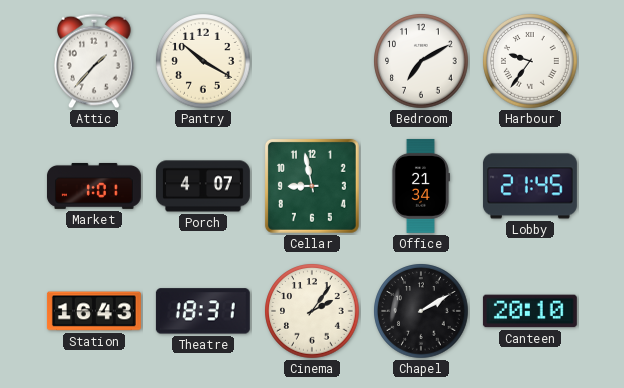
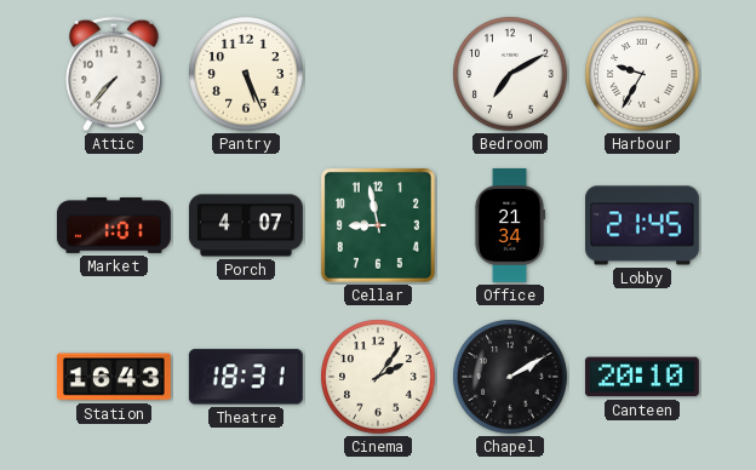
Attic: 1:37 -> 7:37
Pantry: 10:20 -> 5:26
Harbour: 9:36 -> 9:35
